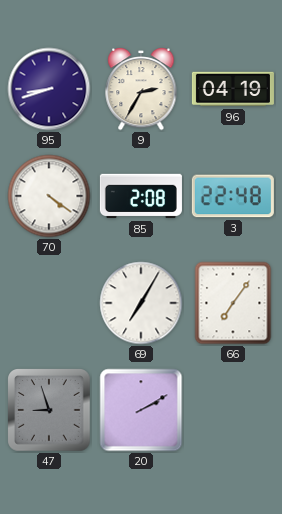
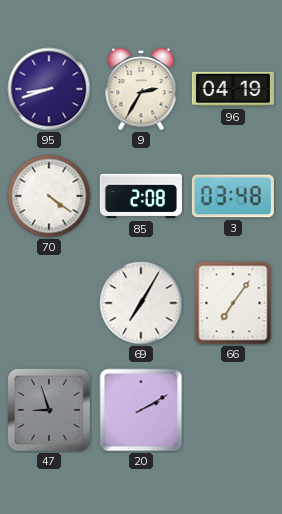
3: 22:48 -> 03:48
